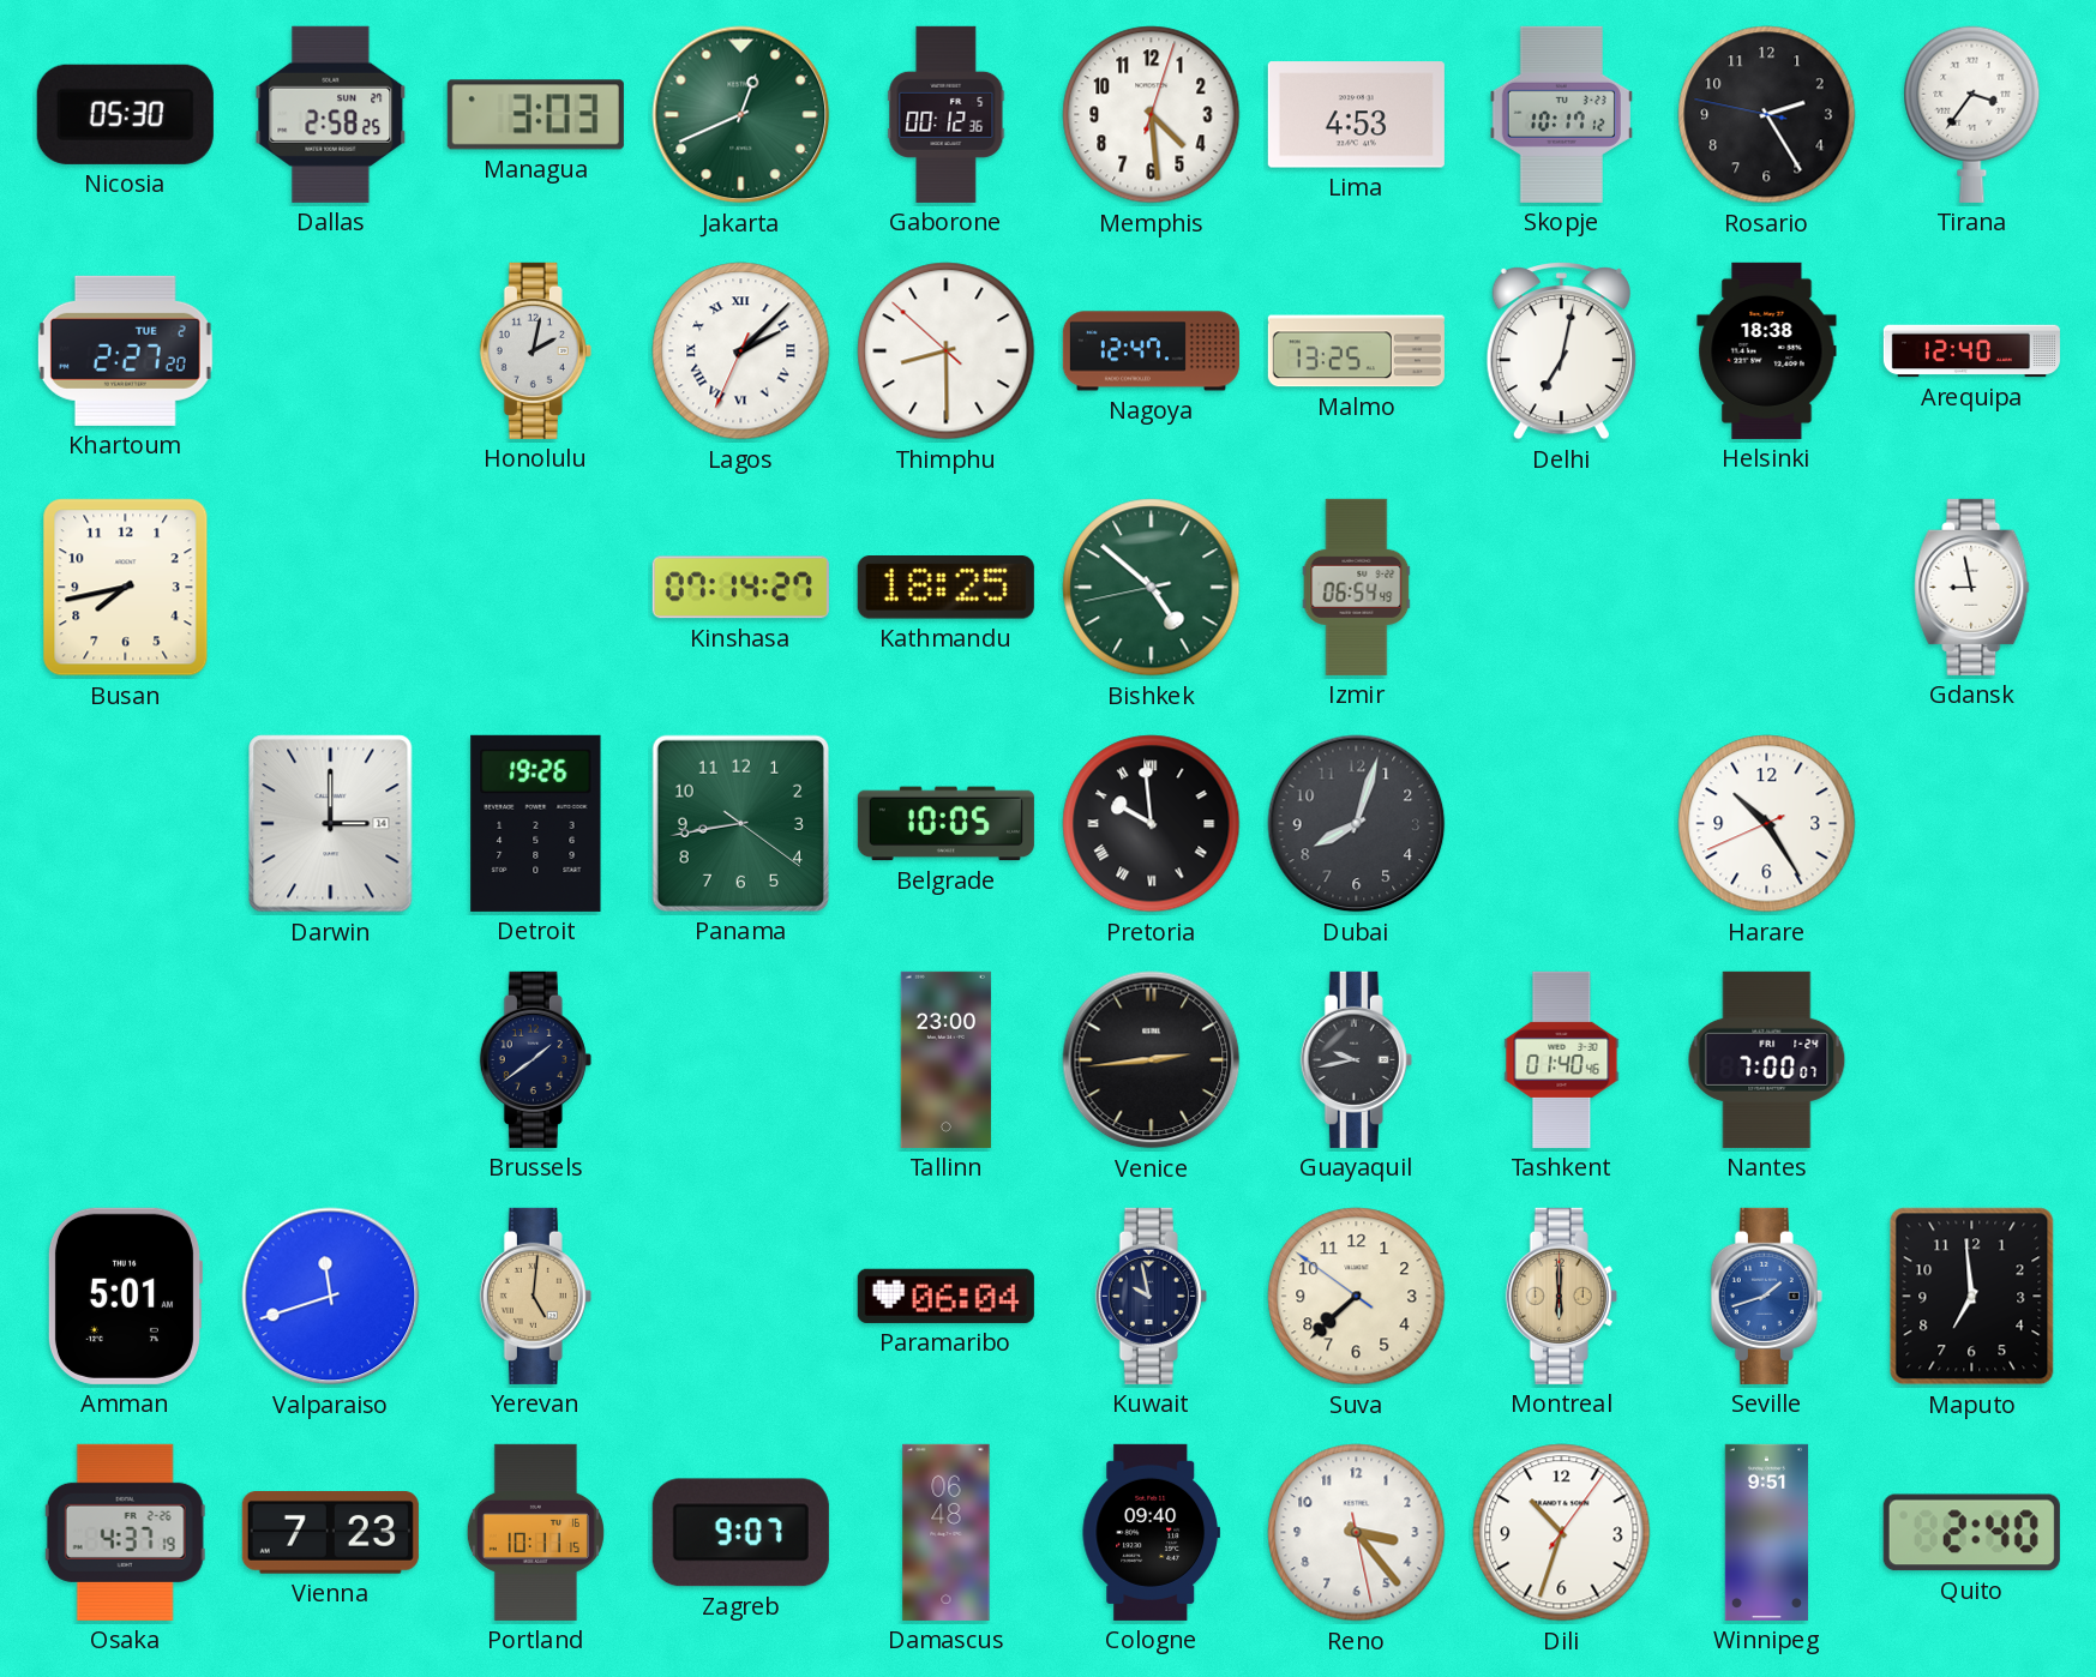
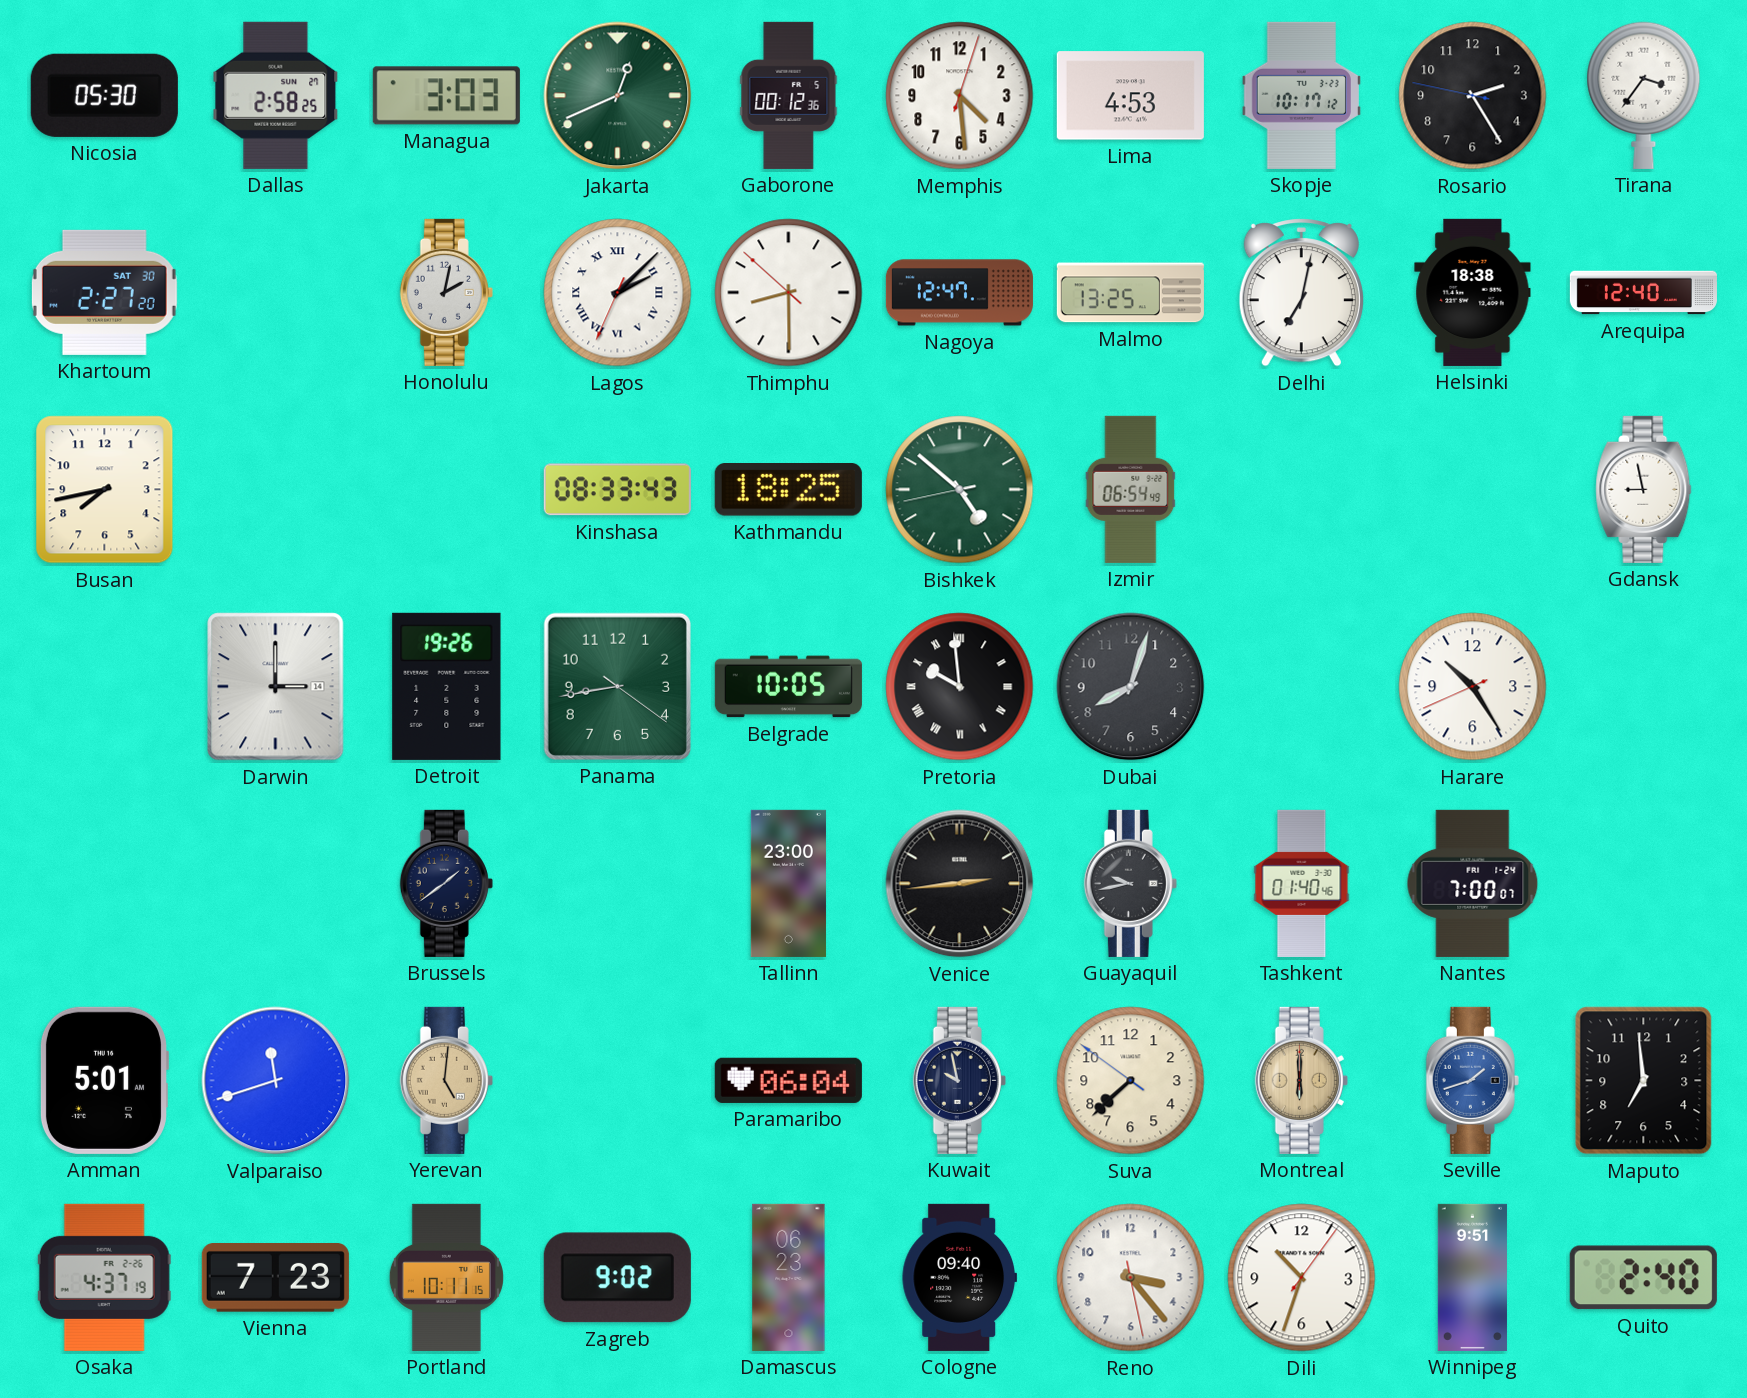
Khartoum date: TUE 2 -> SAT 30
Kinshasa: 07:14 -> 08:33
Zagreb: 9:07 -> 9:02
Damascus: 06:48 -> 06:23
